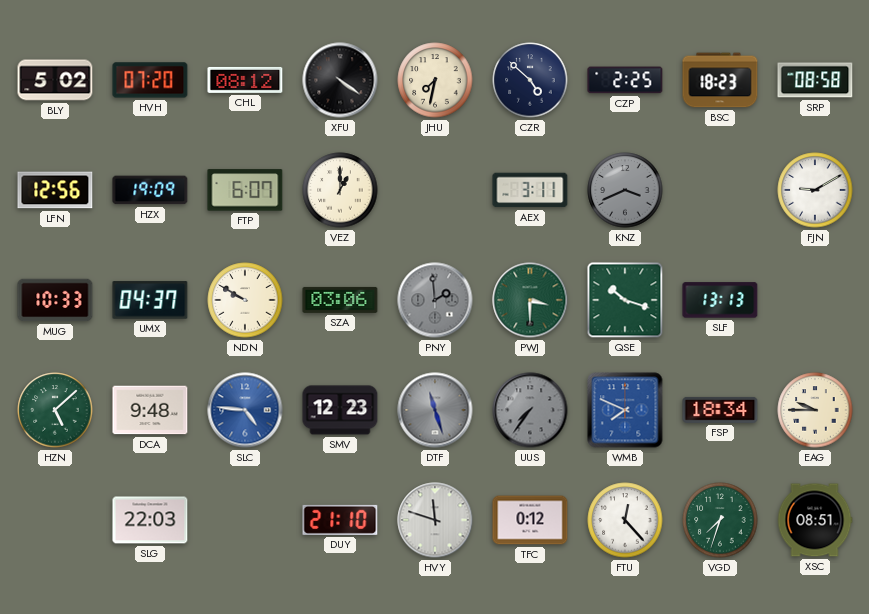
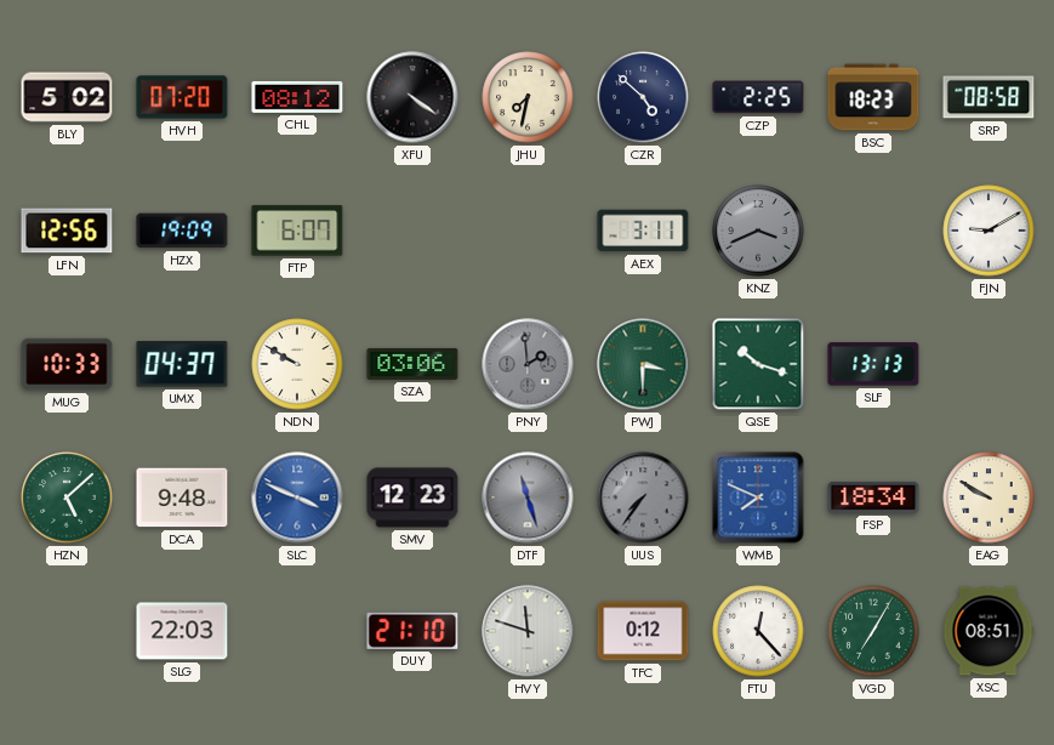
VEZ: 1:00 -> none
SLC: 4:46 -> 3:49
EAG: 9:45 -> 9:50
VGD: 7:33 -> 7:05
